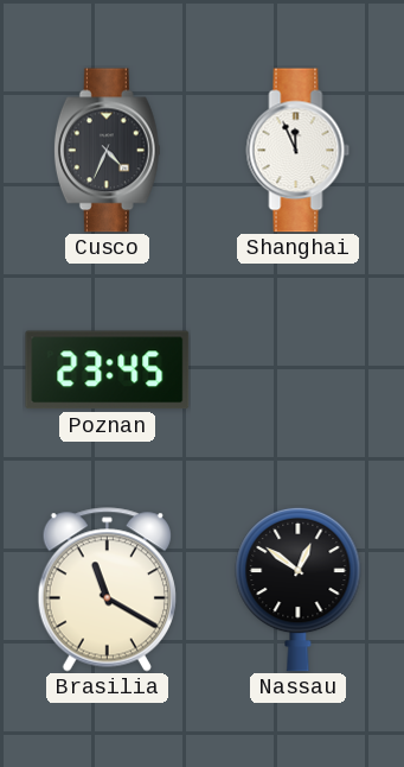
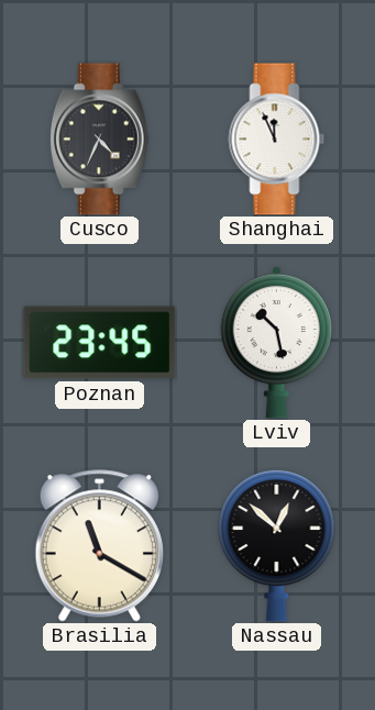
Lviv: none -> 10:28
Nassau: 12:51 -> 12:52
